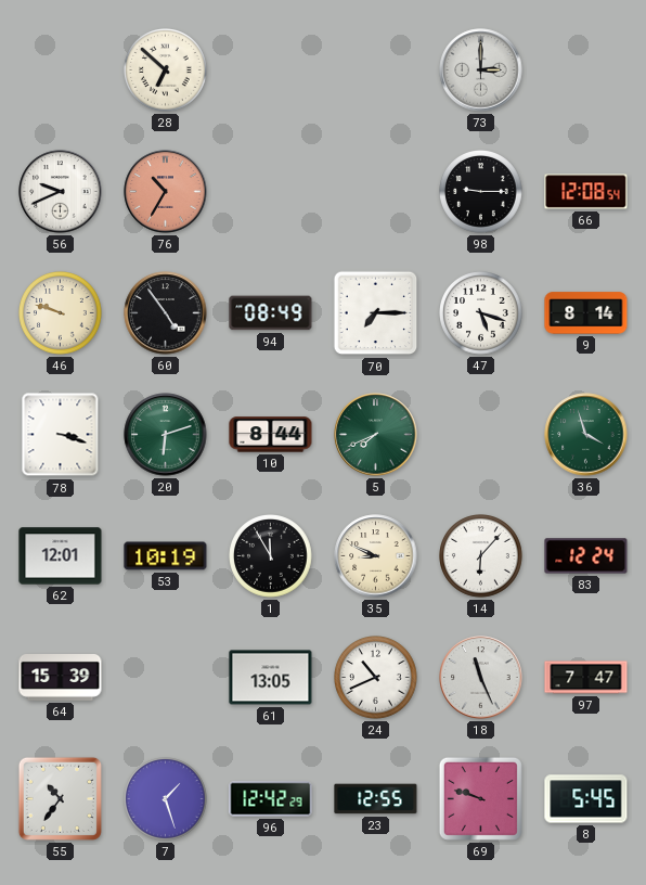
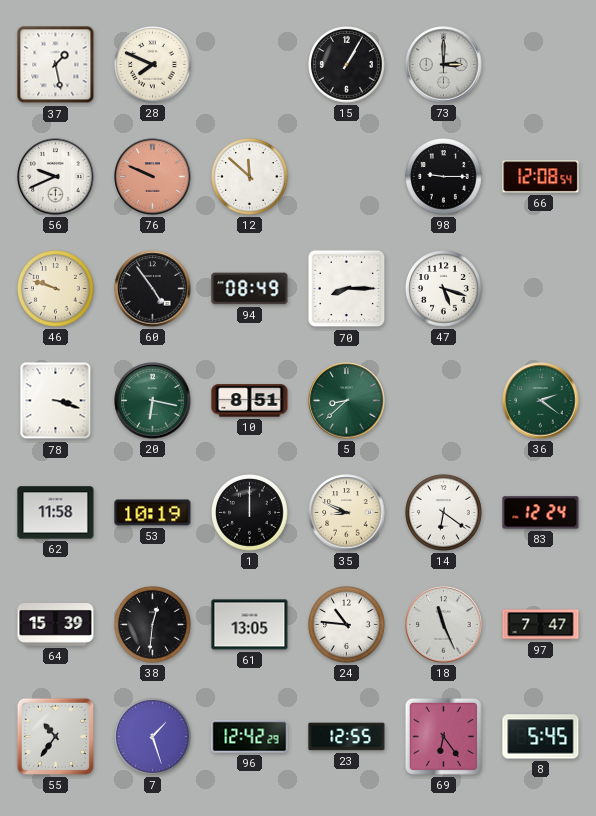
37: none -> 1:28
28: 6:52 -> 7:49
15: none -> 1:05
76: 10:35 -> 9:49
12: none -> 11:52
70: 7:15 -> 8:15
9: 8:14 -> none
20: 6:12 -> 6:17
10: 8:44 -> 8:51
5: 7:41 -> 8:38
36: 3:57 -> 2:21
62: 12:01 -> 11:58
1: 11:55 -> 12:00
14: 6:07 -> 6:21
38: none -> 12:31
24: 10:41 -> 10:46
69: 9:48 -> 6:24
